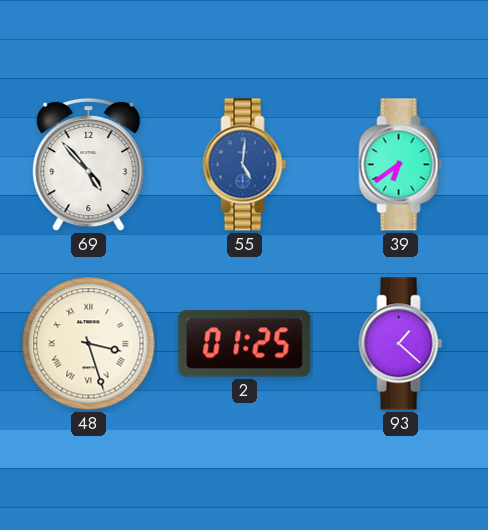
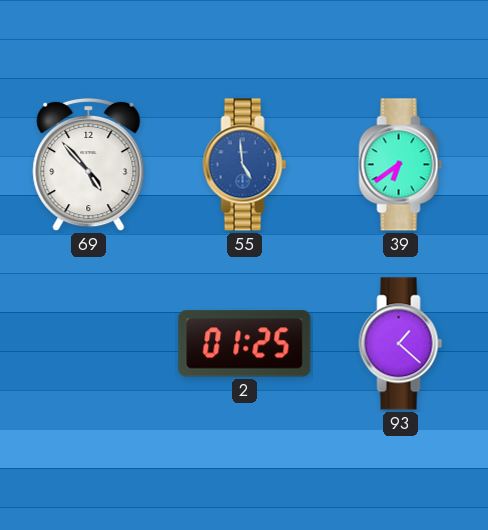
55: 5:01 -> 4:59
48: 3:27 -> none
